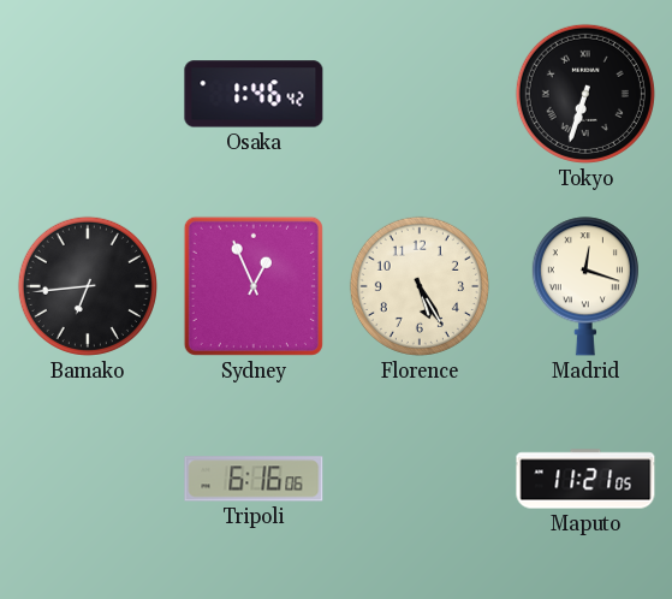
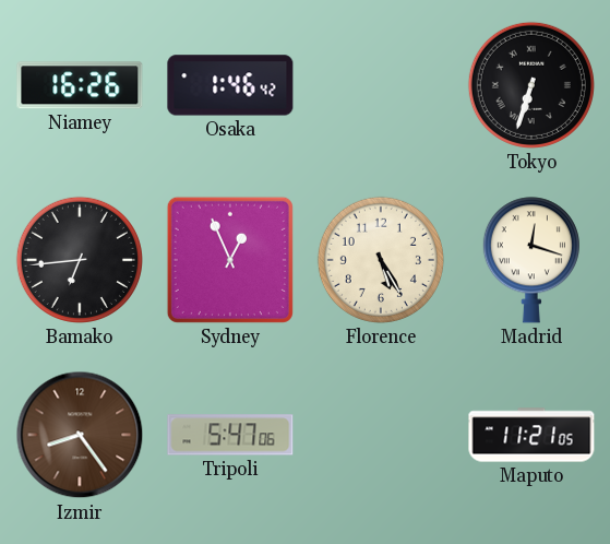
Niamey: none -> 16:26
Izmir: none -> 8:24
Tripoli: 6:16 -> 5:47
